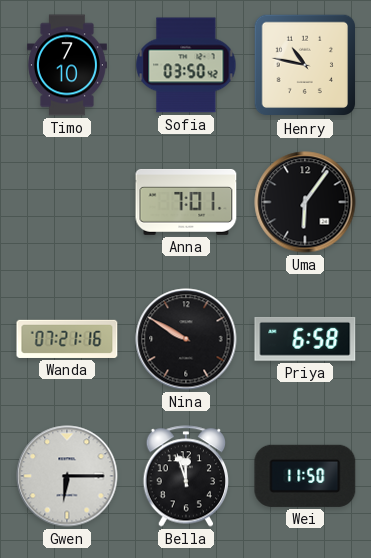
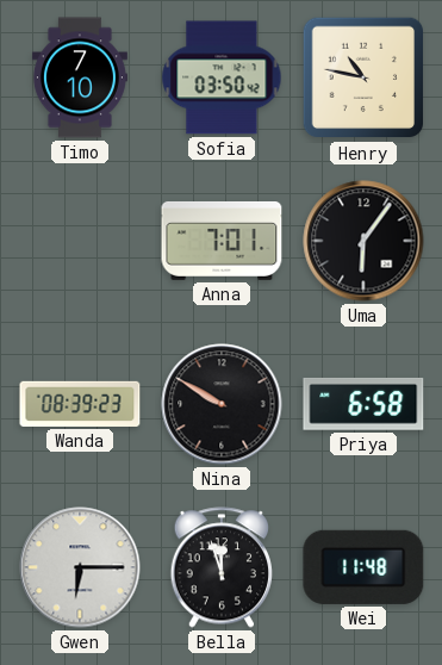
Wanda: 07:21 -> 08:39
Wei: 11:50 -> 11:48
